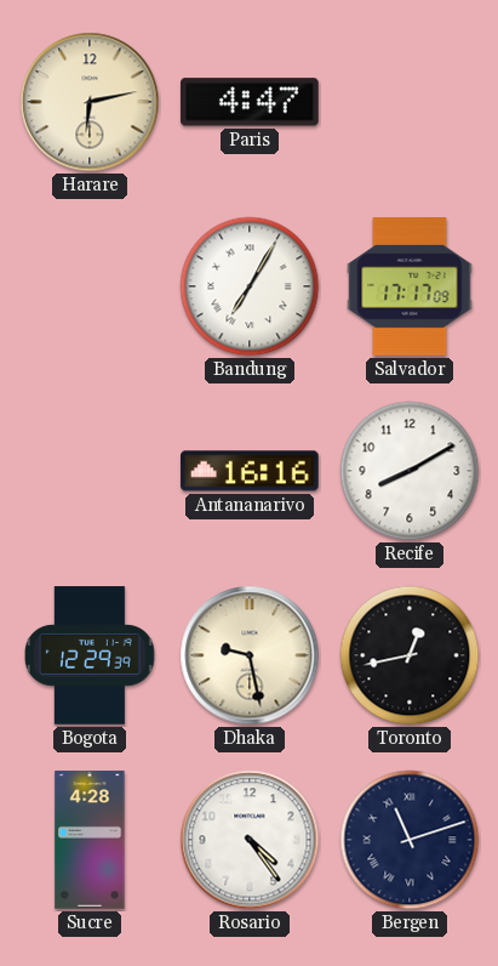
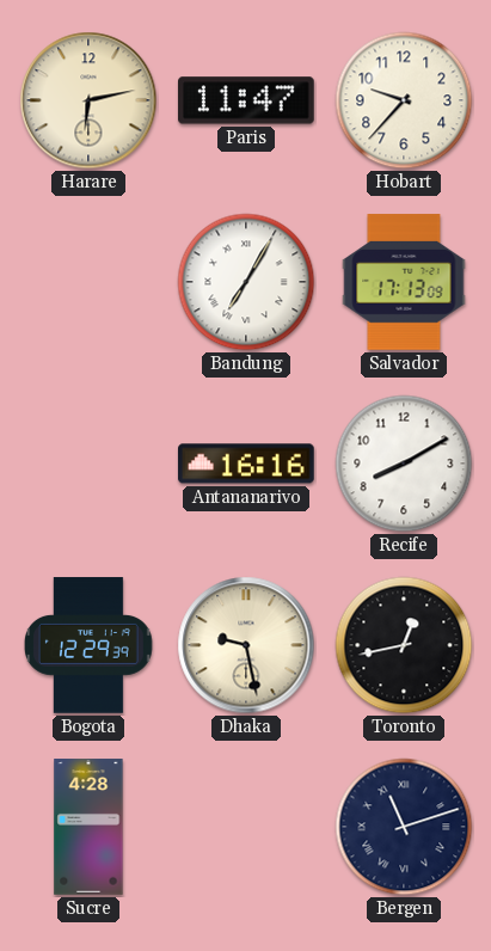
Paris: 4:47 -> 11:47
Hobart: none -> 9:37
Salvador: 17:17 -> 17:13
Rosario: 4:24 -> none
